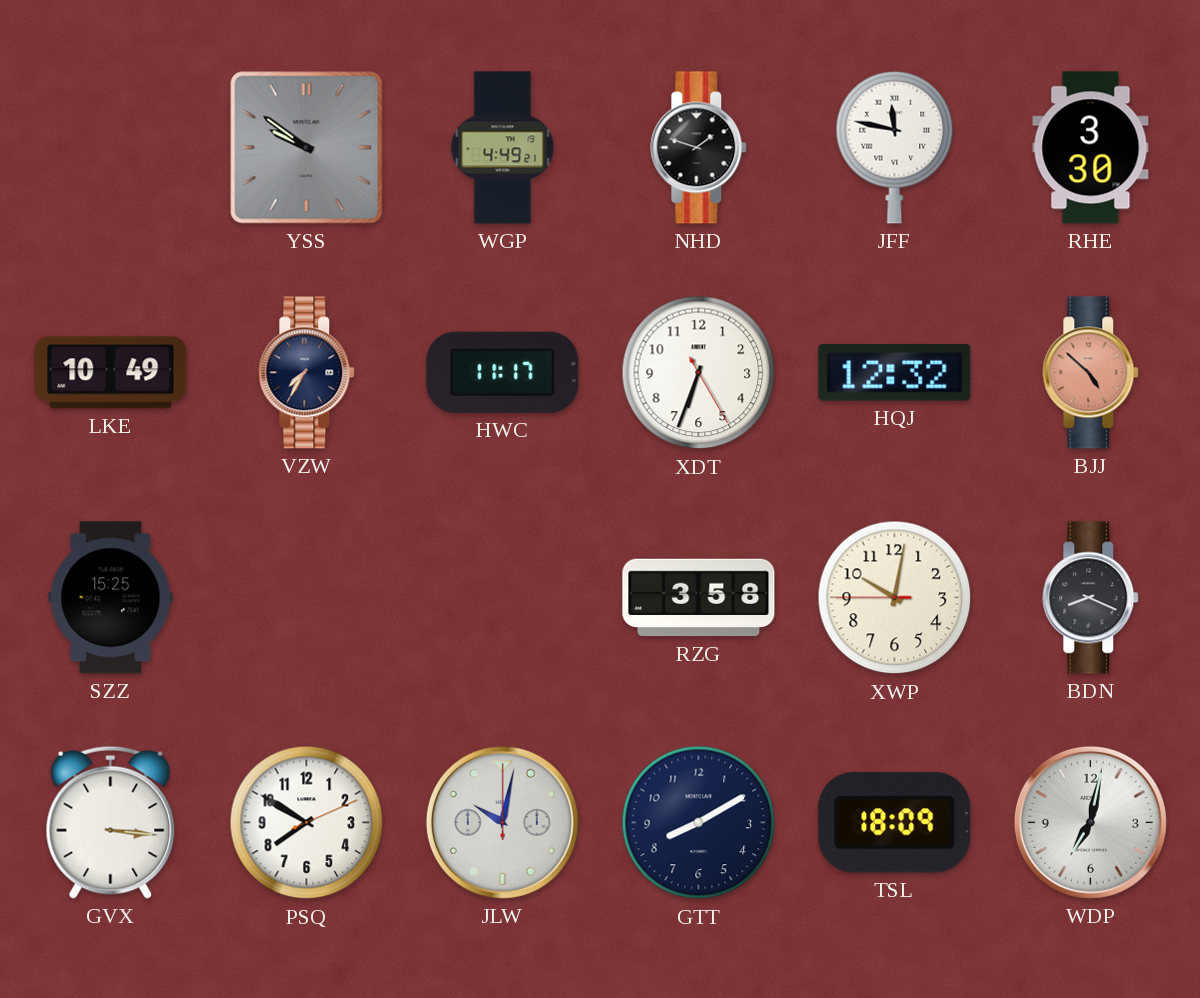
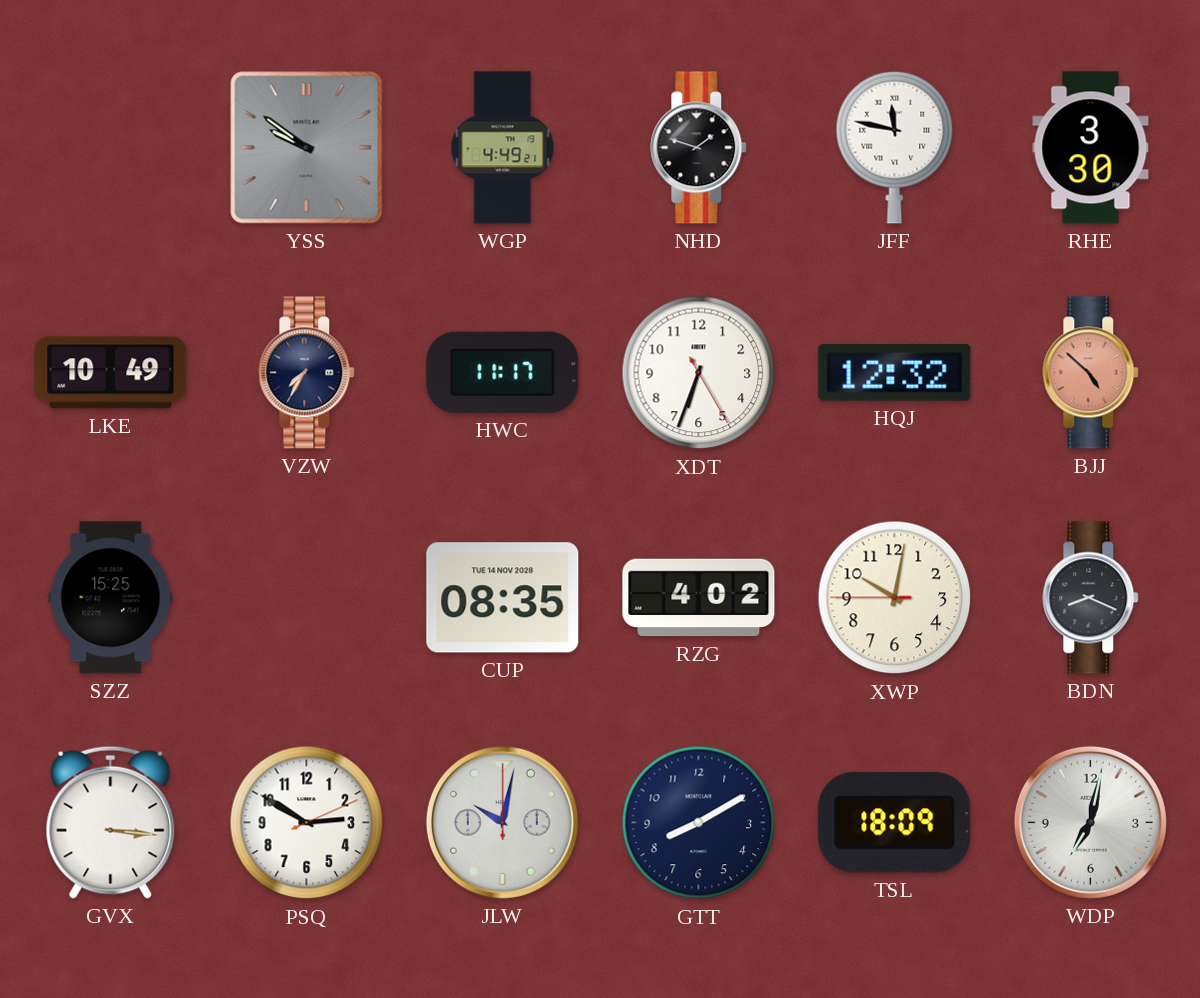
CUP: none -> 08:35
RZG: 3:58 -> 4:02
PSQ: 7:50 -> 2:50
